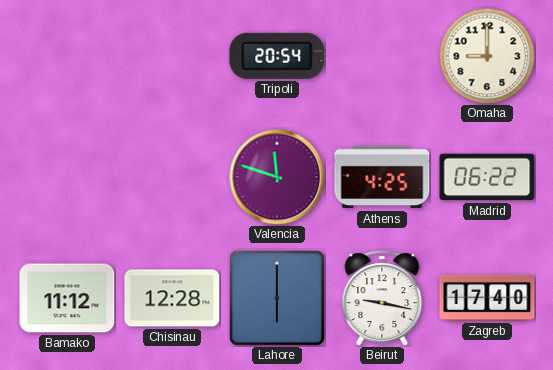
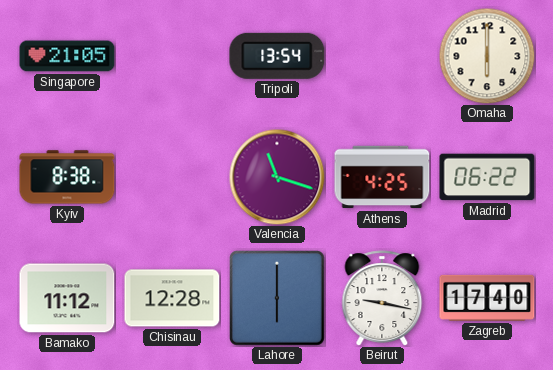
Singapore: none -> 21:05
Tripoli: 20:54 -> 13:54
Omaha: 9:00 -> 6:00
Kyiv: none -> 8:38
Valencia: 11:48 -> 11:18
